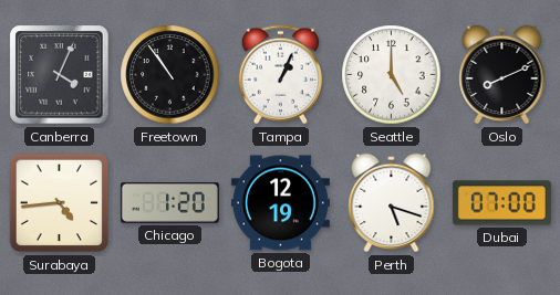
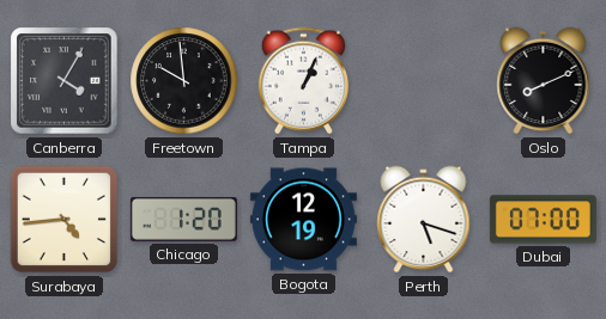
Canberra: 4:04 -> 4:05
Freetown: 10:54 -> 9:59
Seattle: 5:00 -> none
